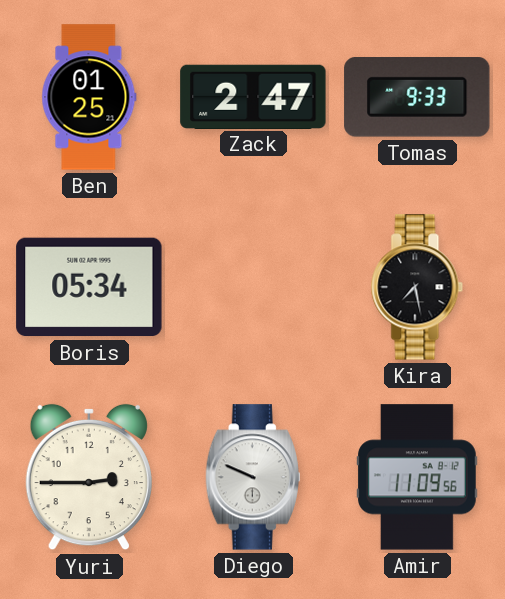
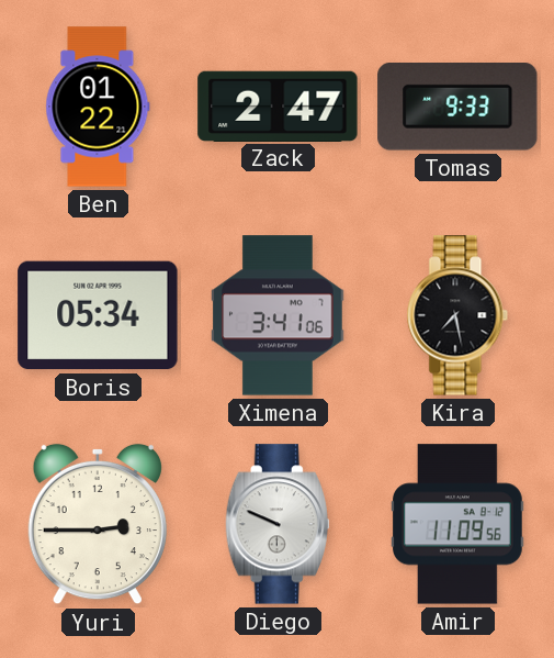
Ben: 01:25 -> 01:22
Ximena: none -> 3:41
